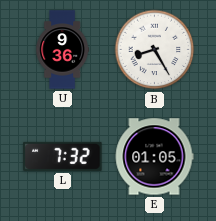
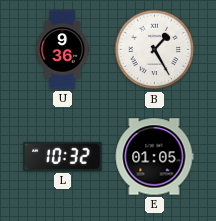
B: 8:25 -> 1:25
L: 7:32 -> 10:32
